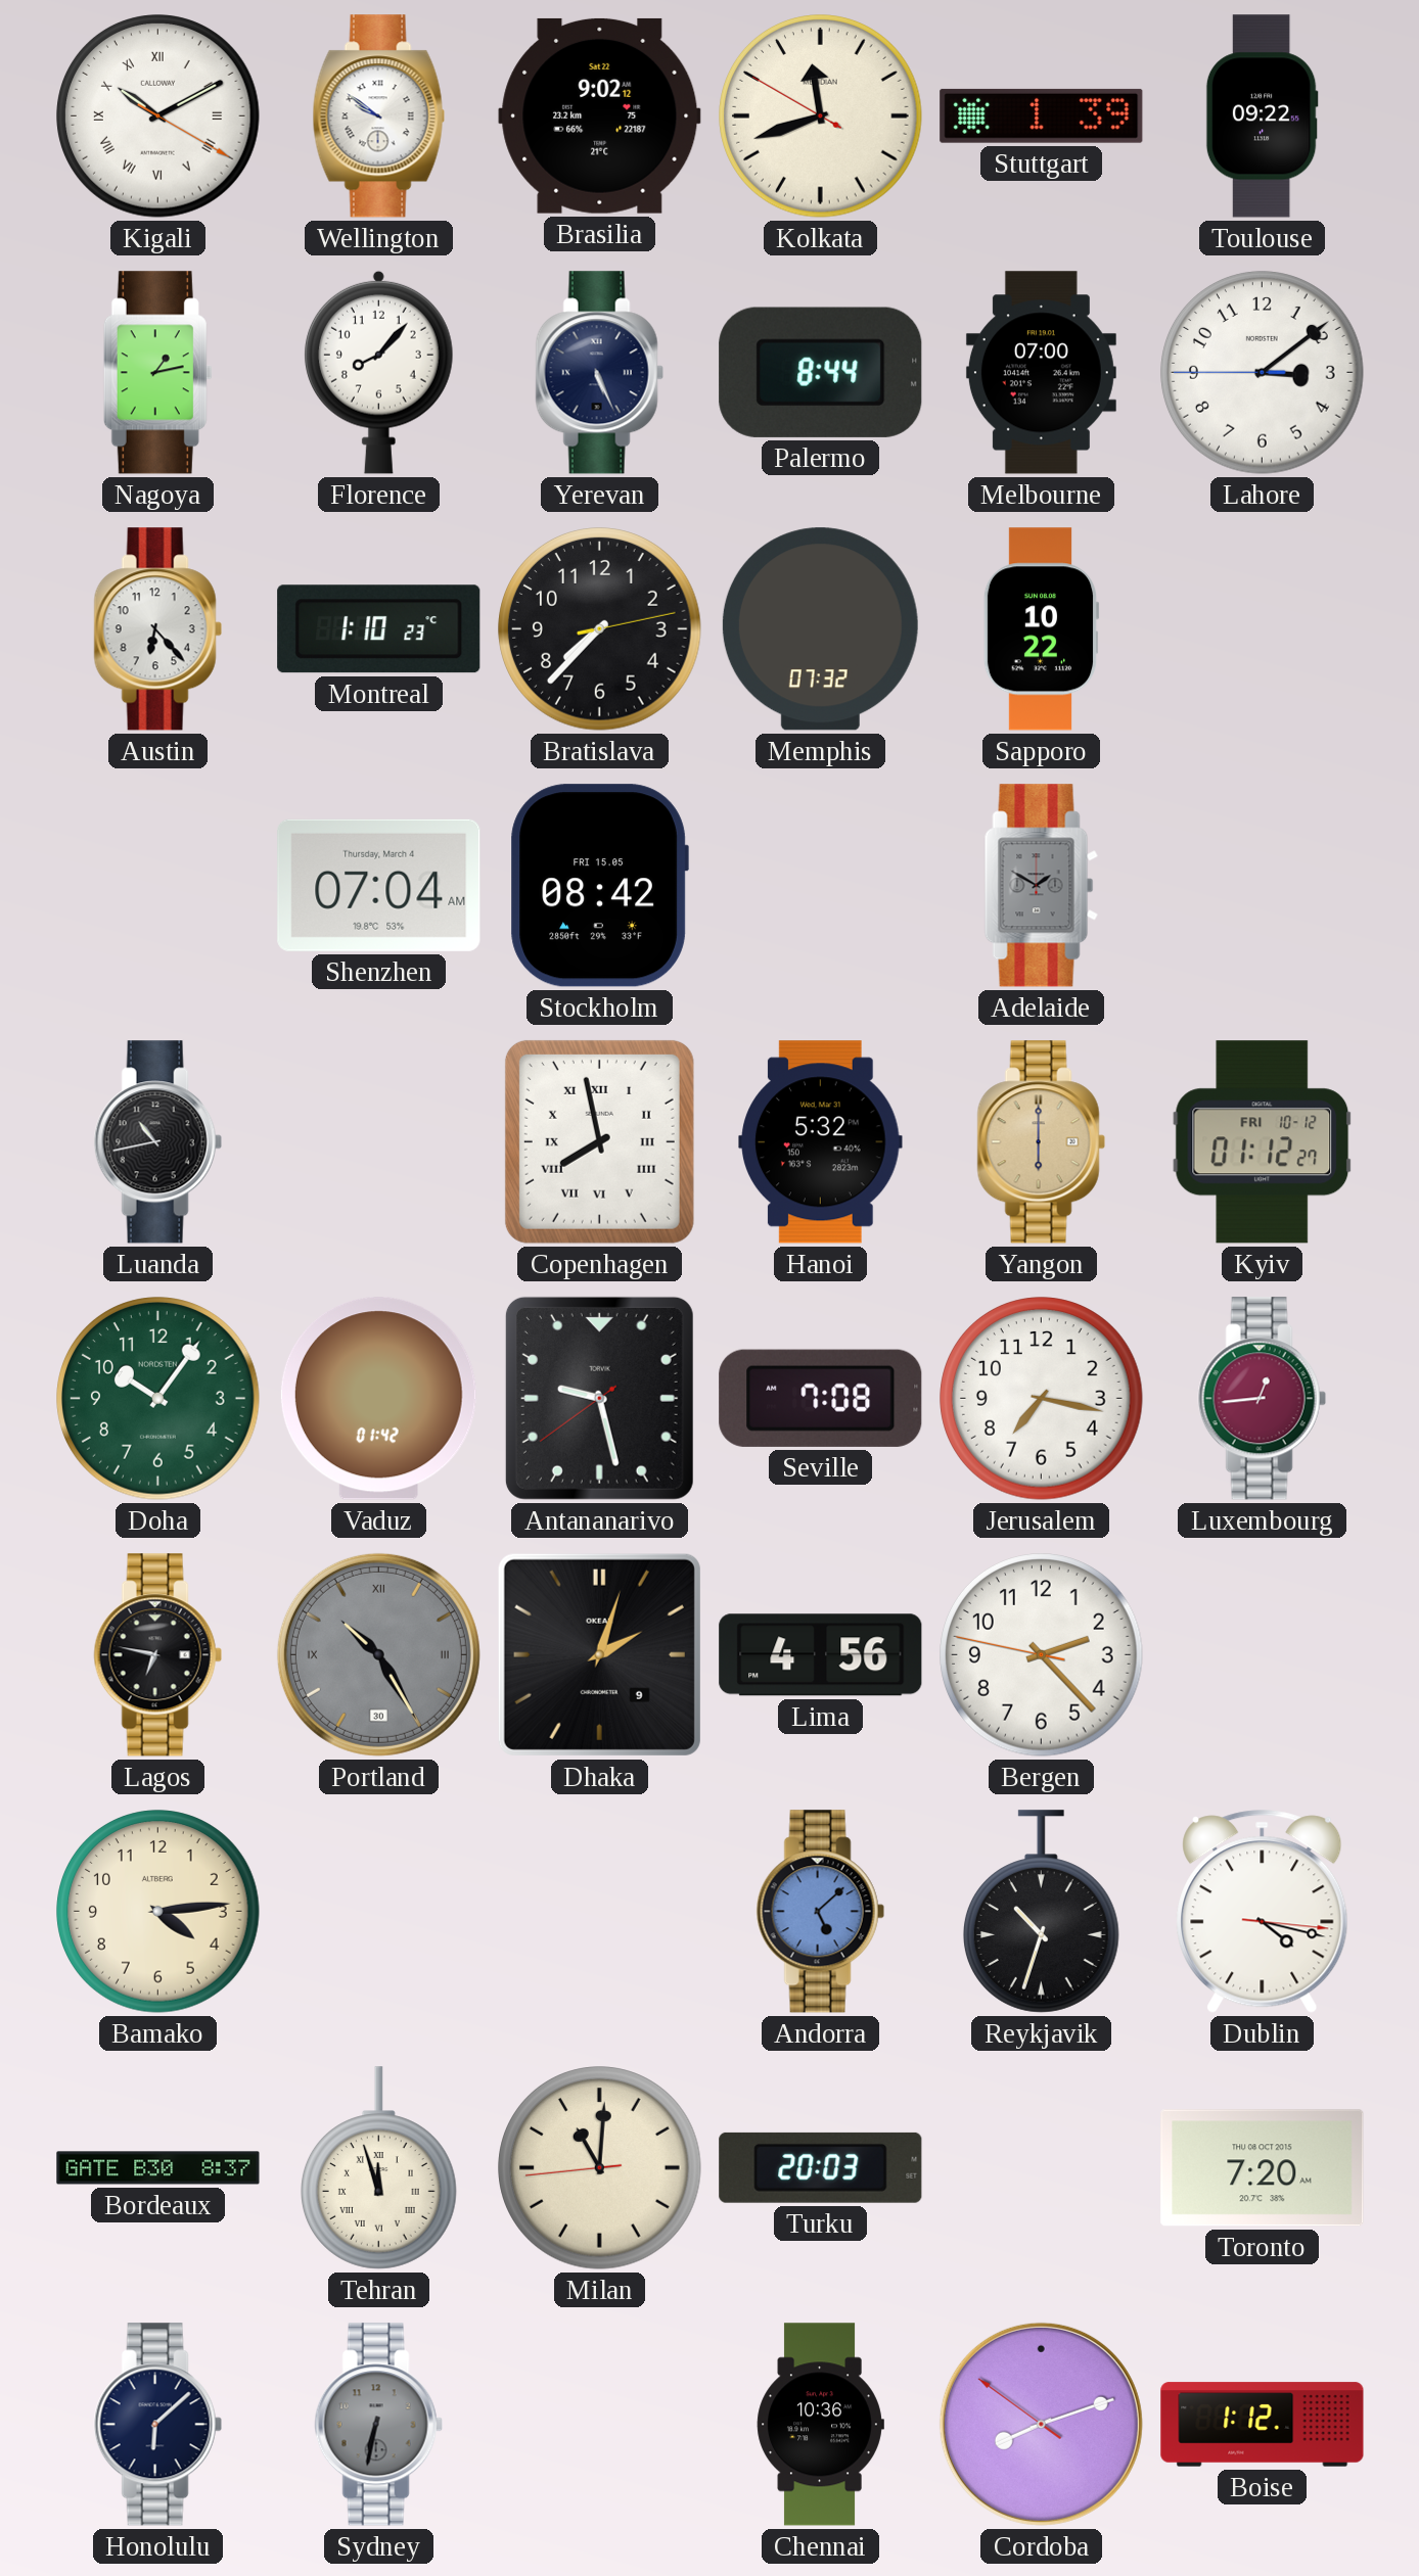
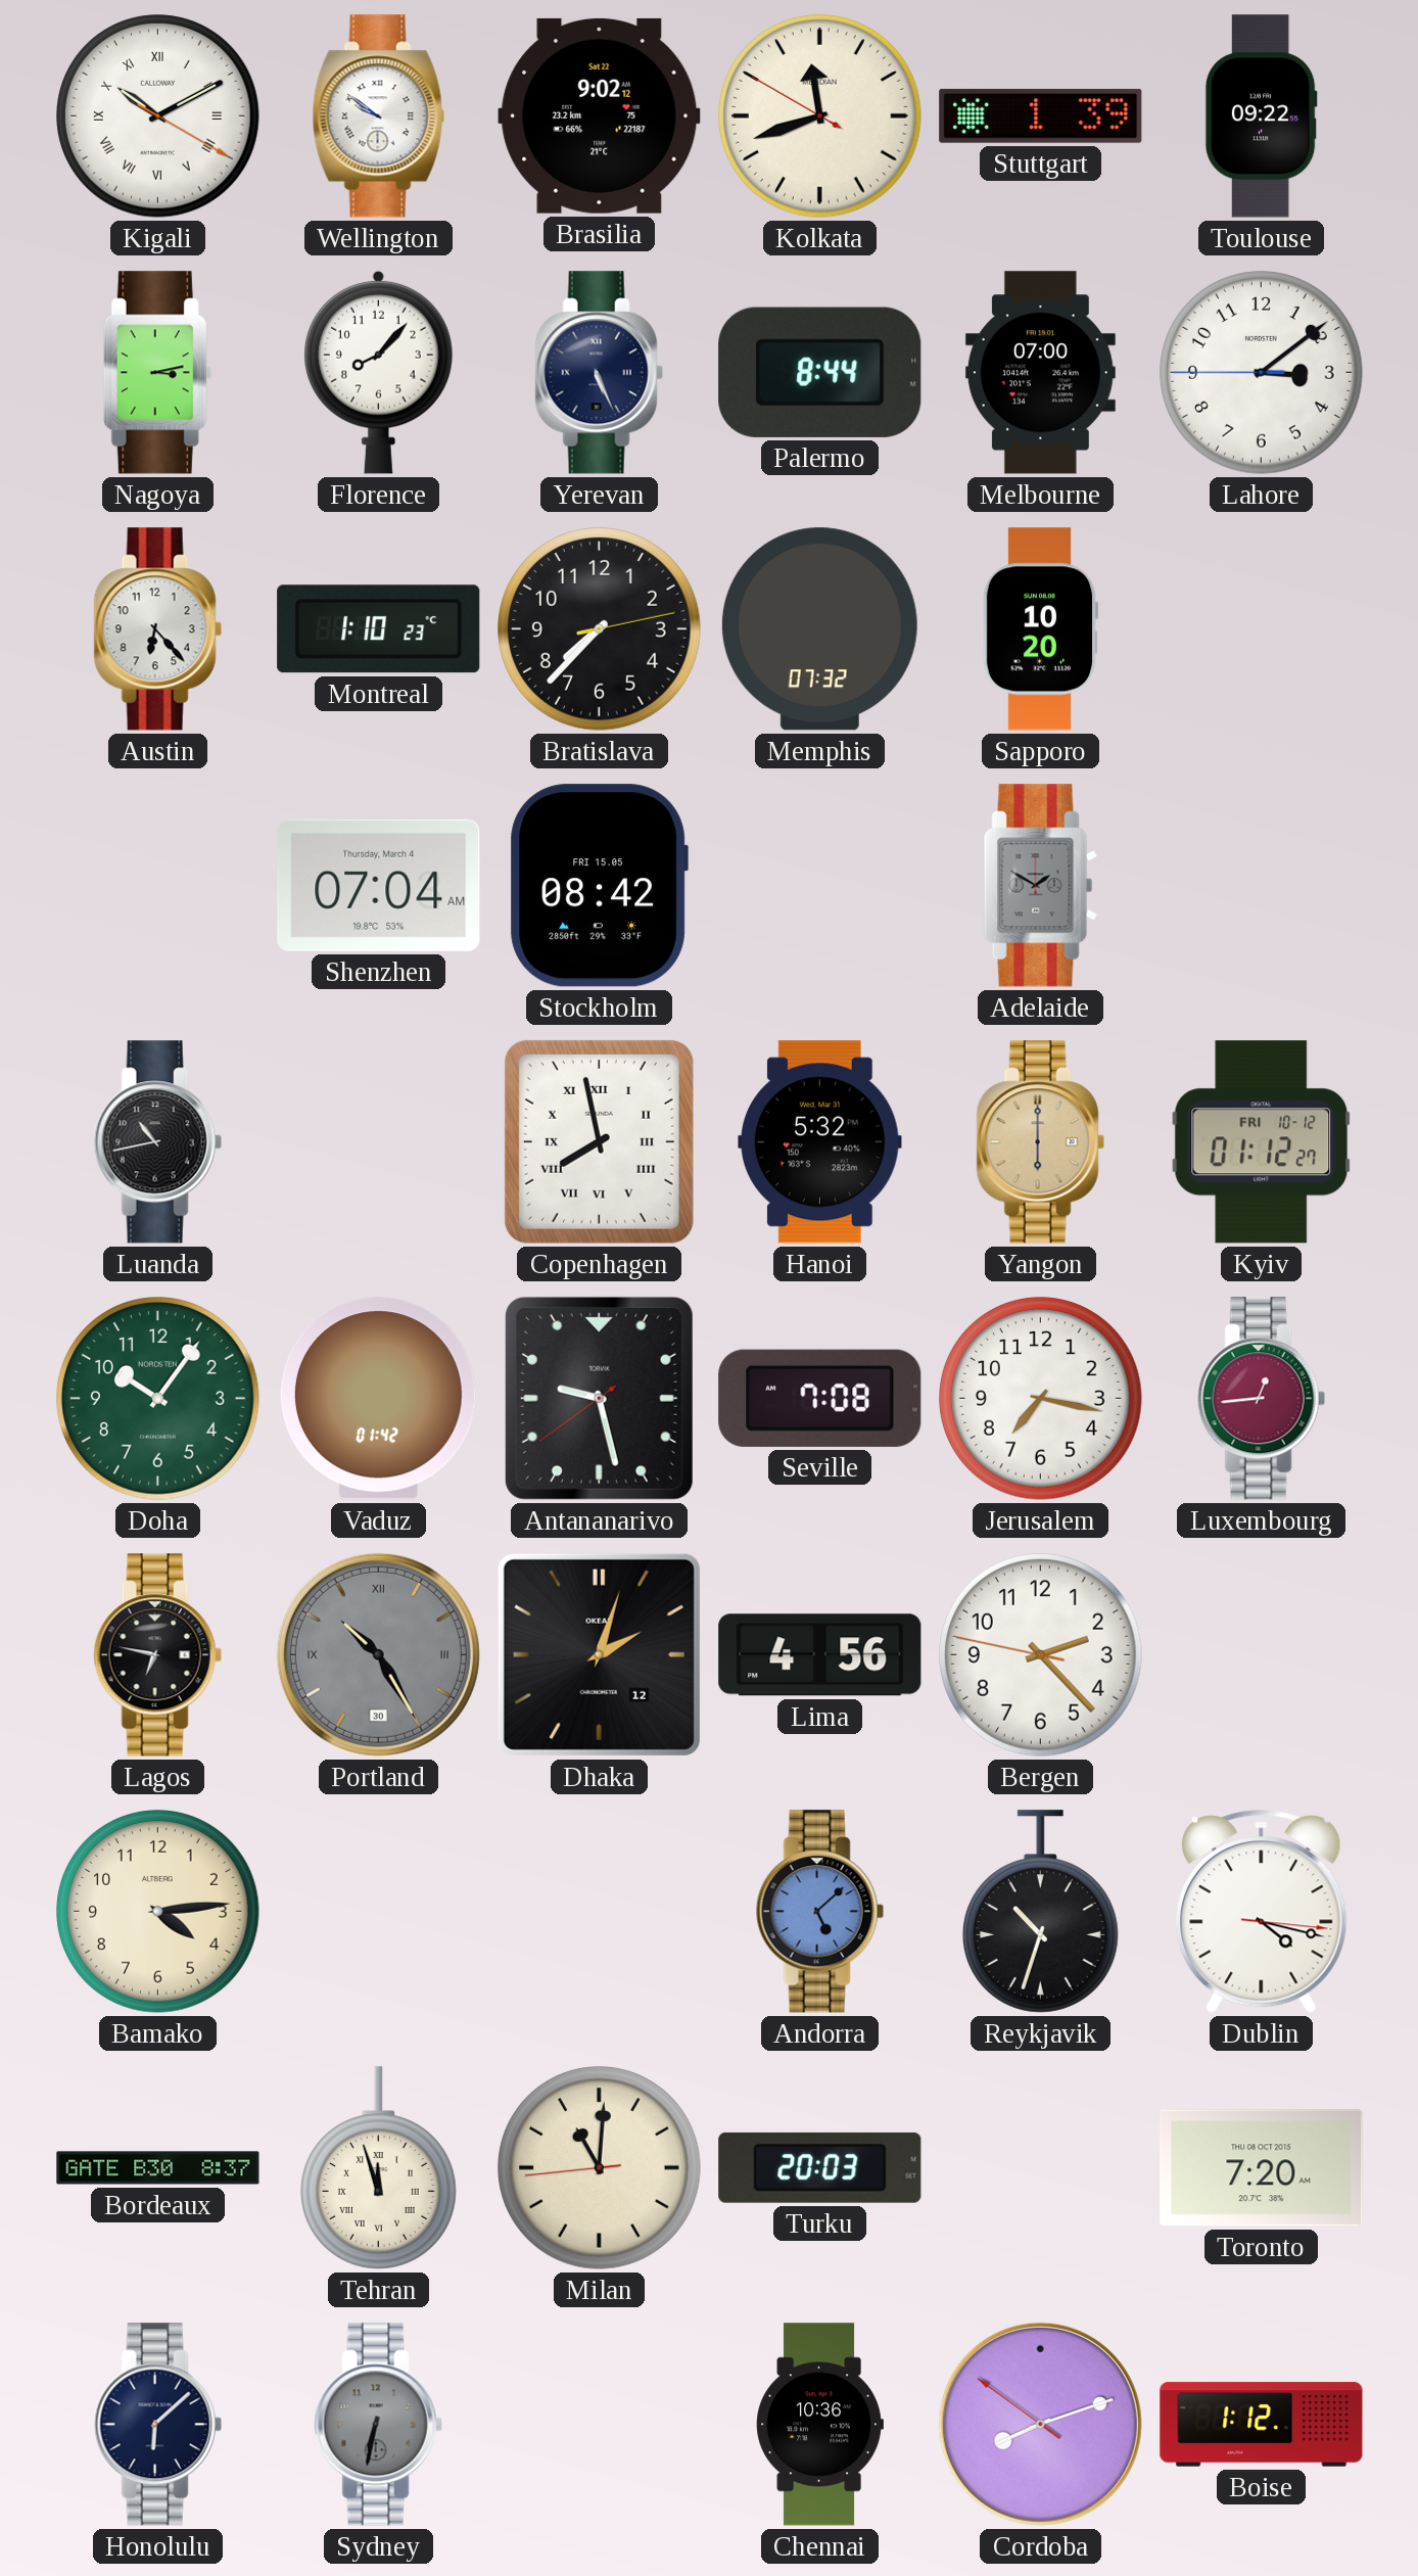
Nagoya: 1:13 -> 3:13
Sapporo: 10:22 -> 10:20
Dhaka date: 9 -> 12
